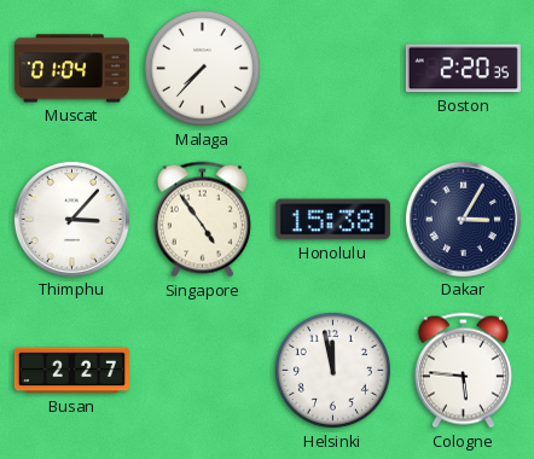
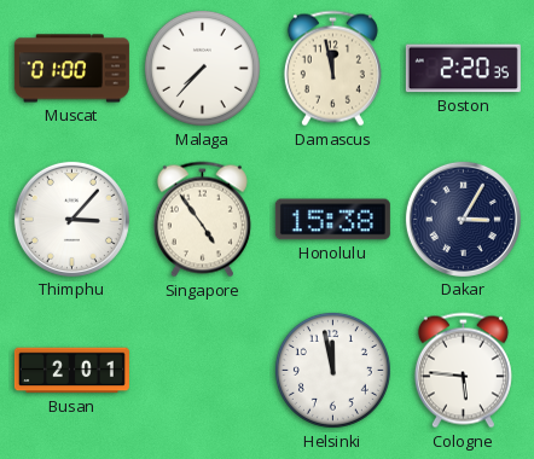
Muscat: 01:04 -> 01:00
Damascus: none -> 11:58
Busan: 2:27 -> 2:01
